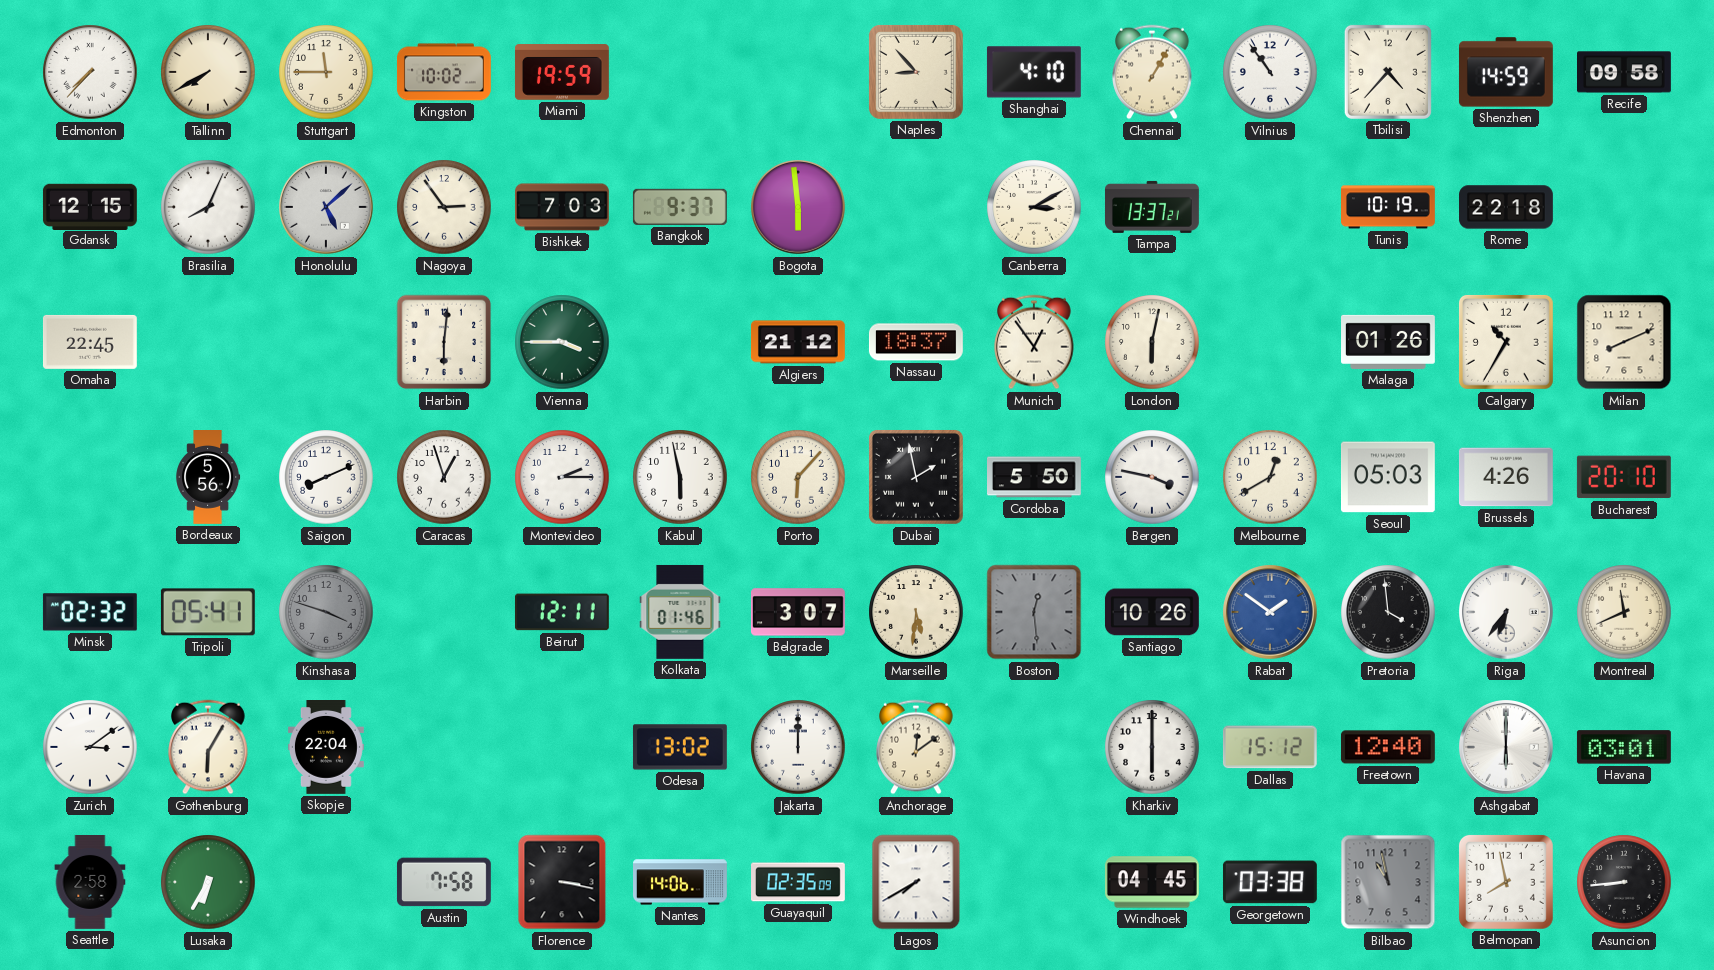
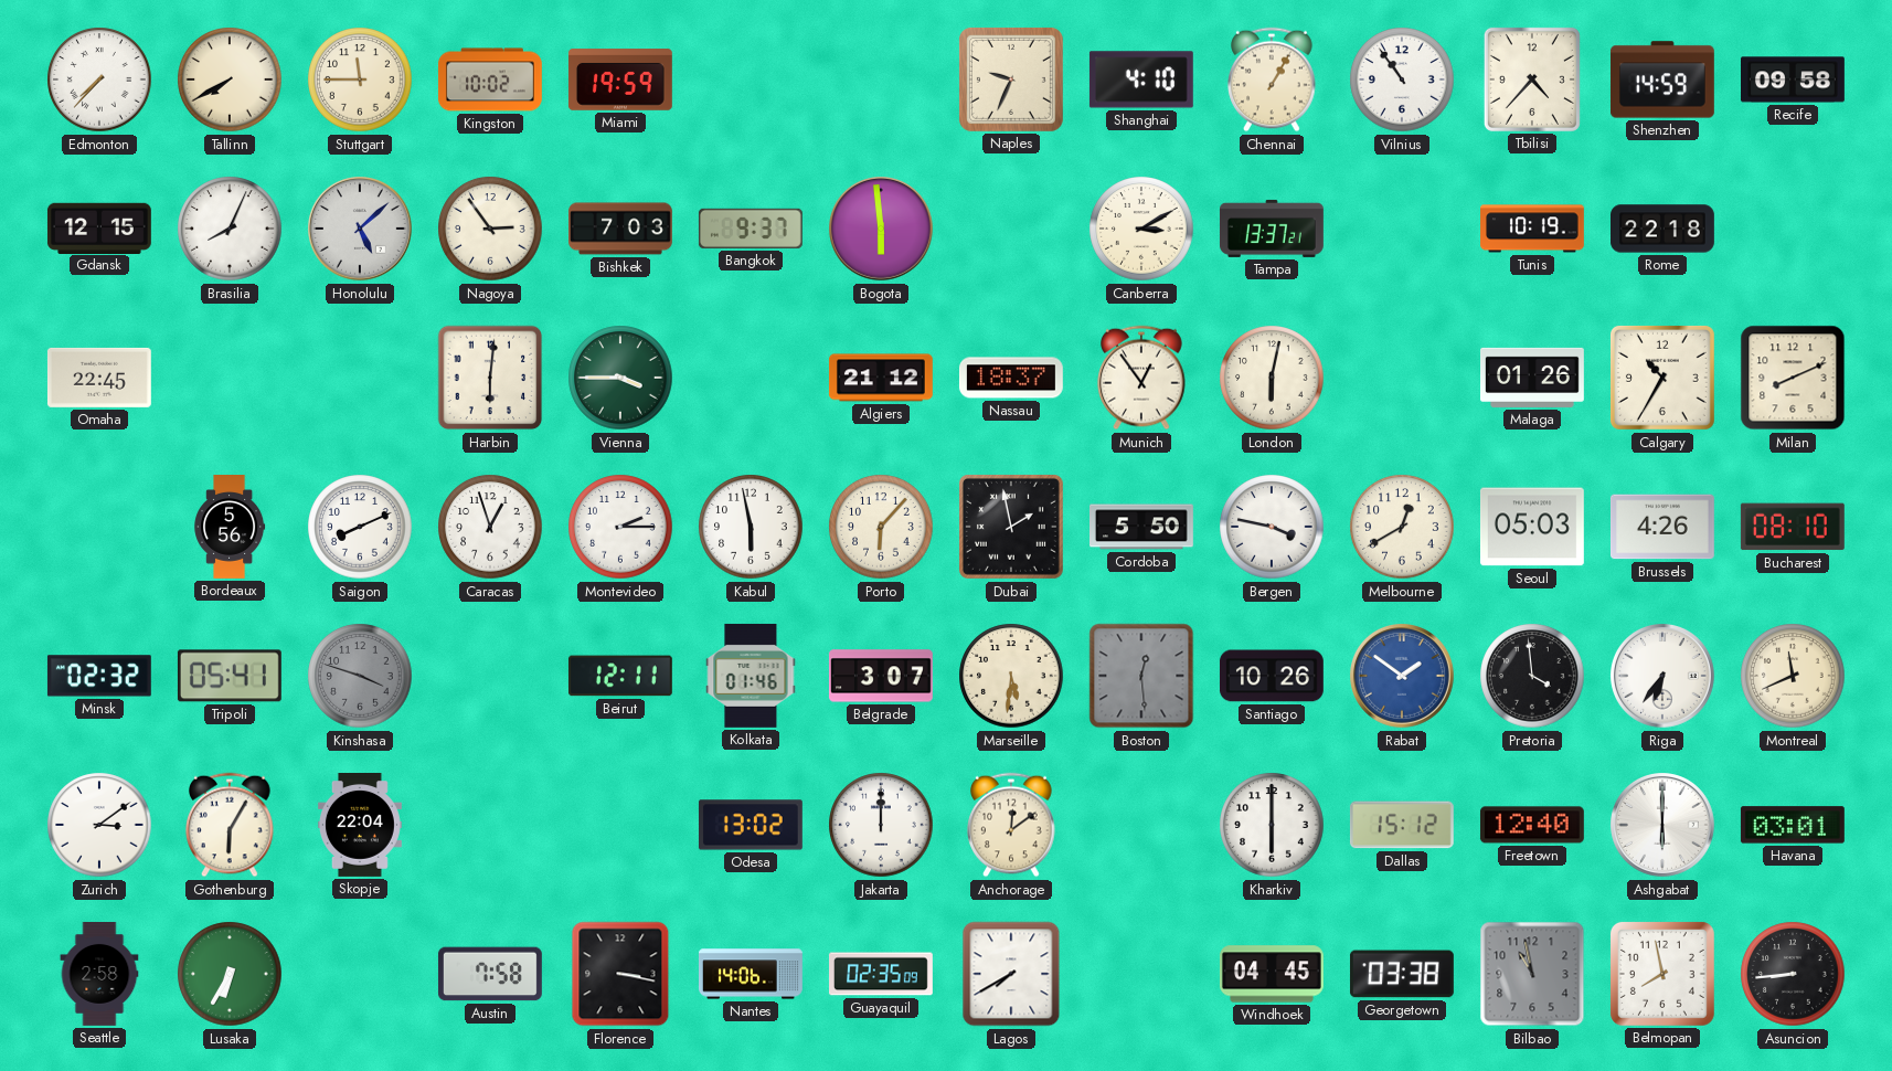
Naples: 8:53 -> 9:34
Bucharest: 20:10 -> 08:10
